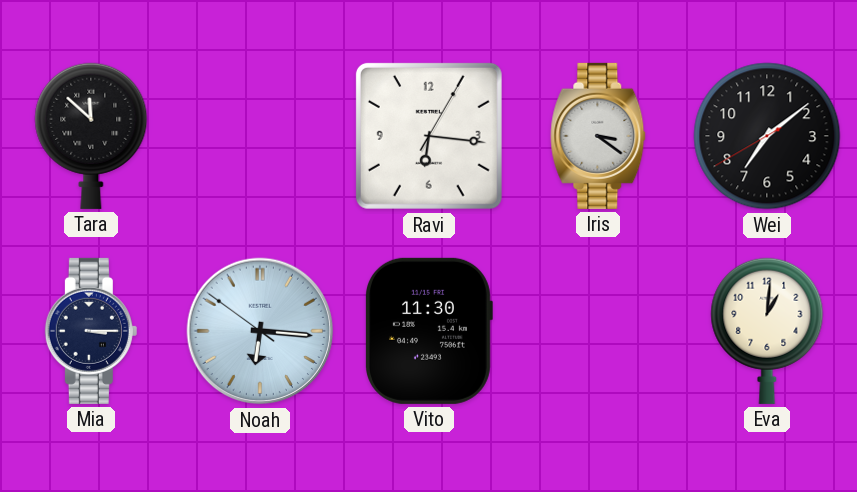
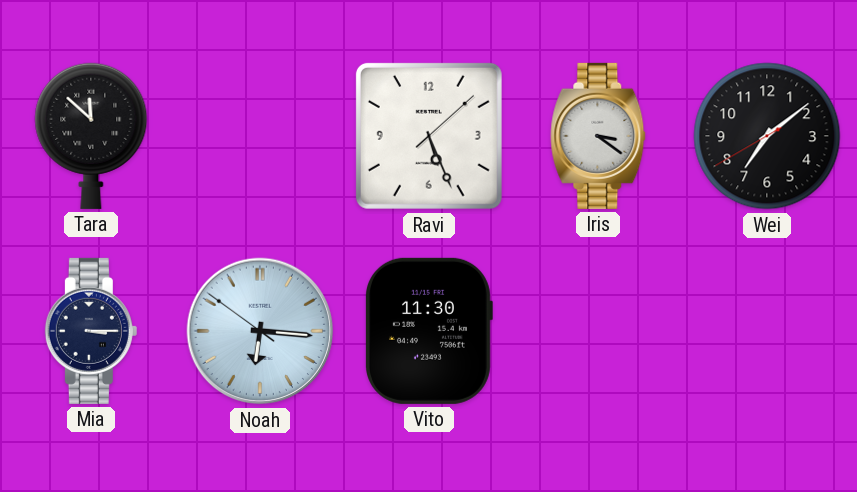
Ravi: 6:16 -> 5:26
Eva: 1:01 -> none
